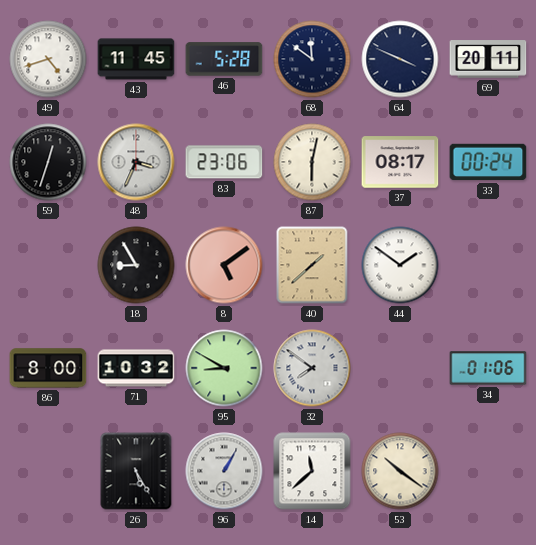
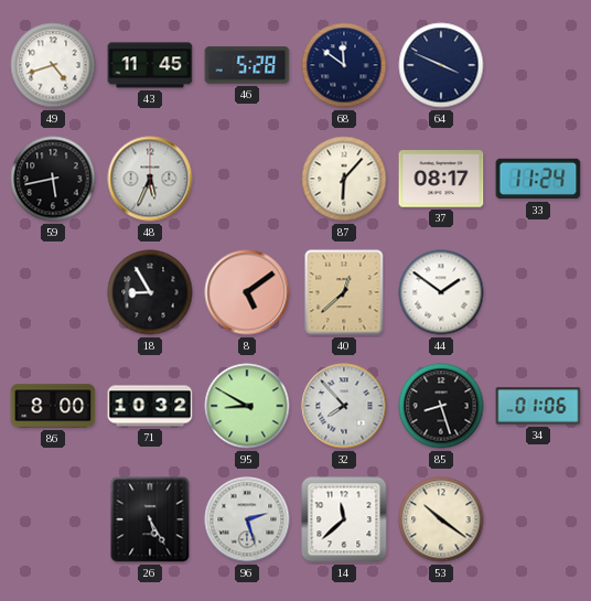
69: 20:11 -> none
59: 12:33 -> 5:43
48: 3:34 -> 5:34
83: 23:06 -> none
87: 6:02 -> 6:07
33: 00:24 -> 11:24
40: 1:38 -> 12:38
32: 7:51 -> 7:53
85: none -> 8:27
96: 1:05 -> 2:27
